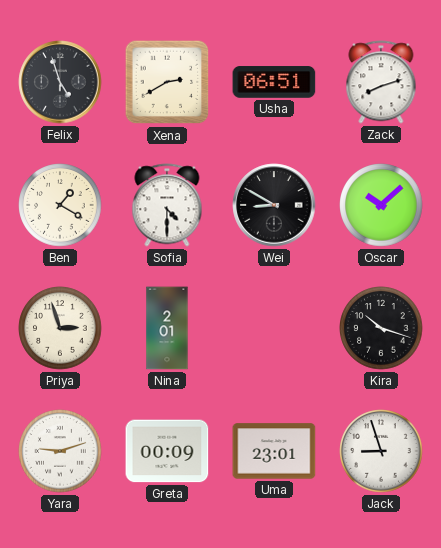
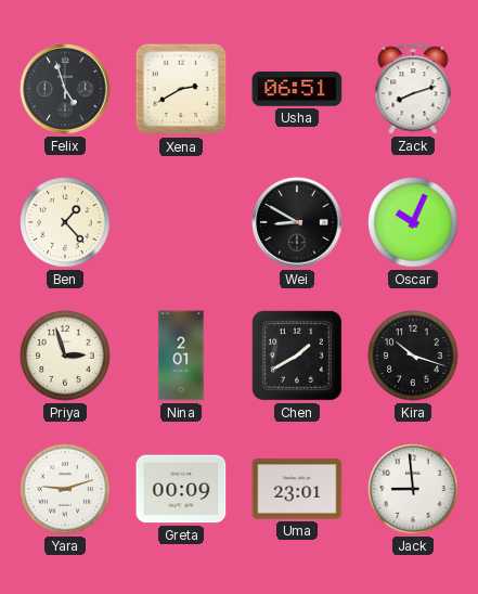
Ben: 1:20 -> 1:23
Sofia: 4:30 -> none
Oscar: 10:08 -> 10:04
Chen: none -> 1:40
Jack: 8:57 -> 8:59
